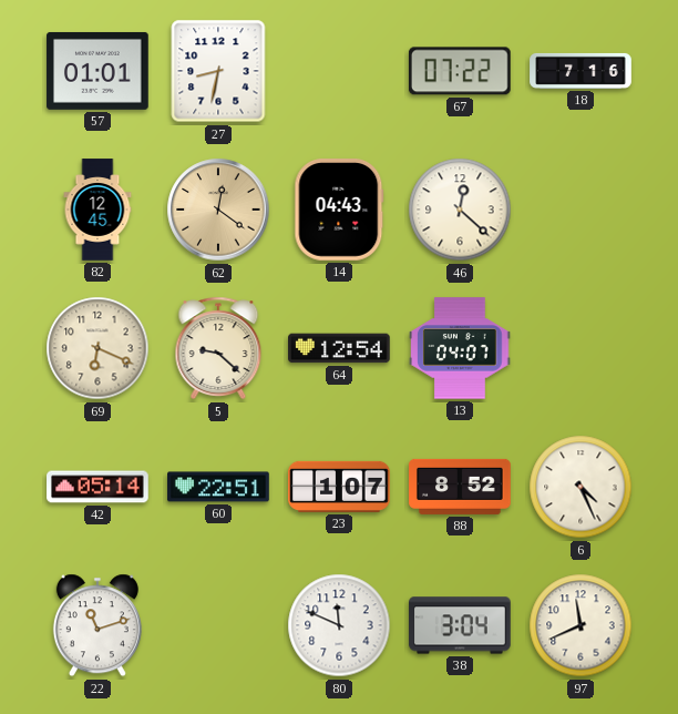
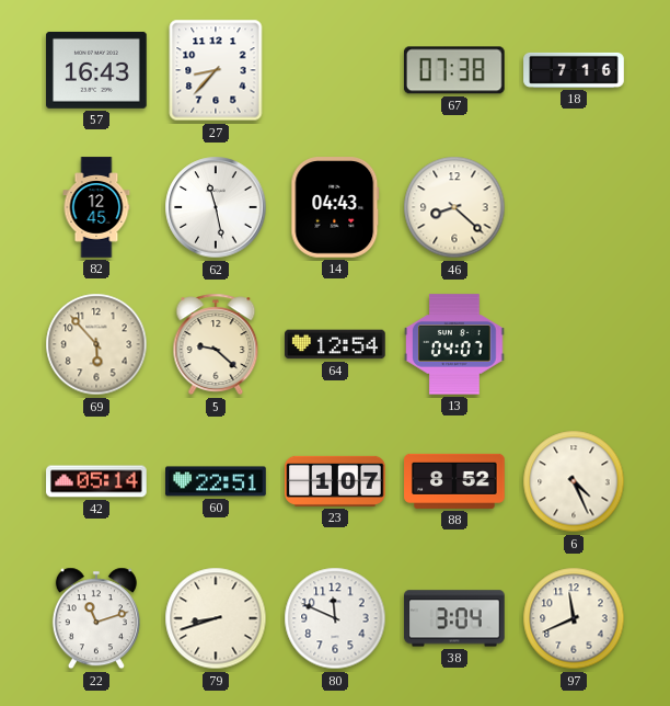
57: 01:01 -> 16:43
27: 8:32 -> 8:37
67: 07:22 -> 07:38
62: 12:21 -> 11:28
62 dial: champagne -> white
46: 12:22 -> 8:22
69: 6:19 -> 5:53
79: none -> 8:42
